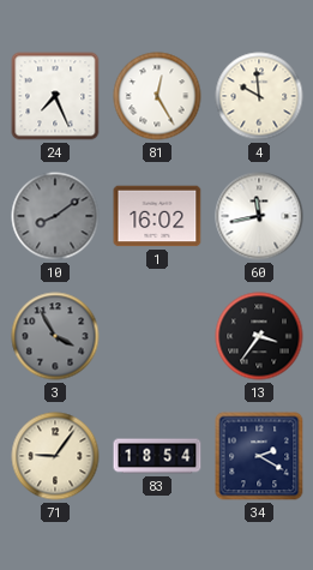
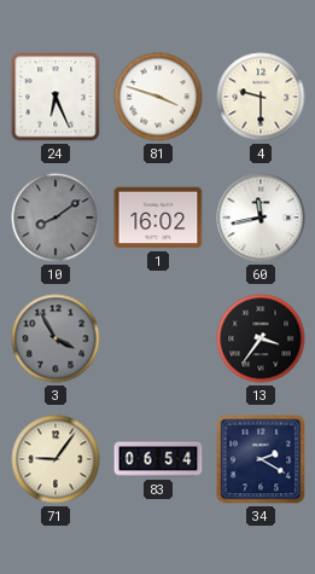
24: 7:26 -> 6:26
81: 12:25 -> 3:48
4: 9:59 -> 9:30
83: 18:54 -> 06:54
